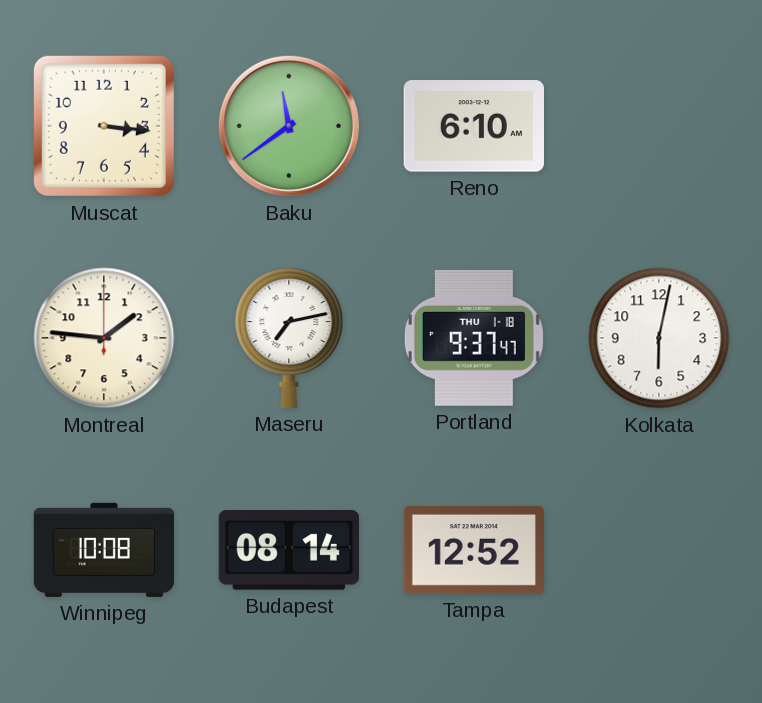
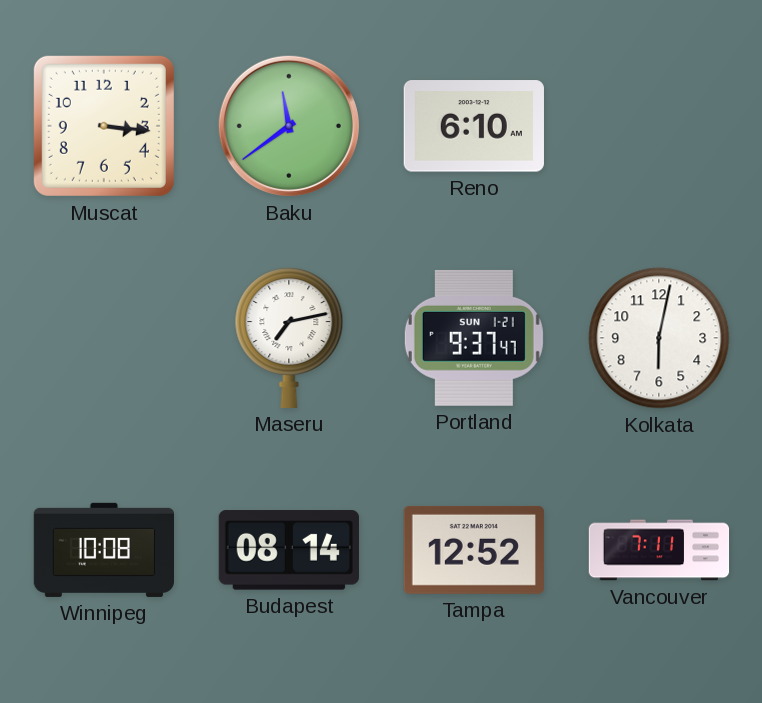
Montreal: 1:46 -> none
Portland date: THU 1-18 -> SUN 1-21
Vancouver: none -> 7:11
